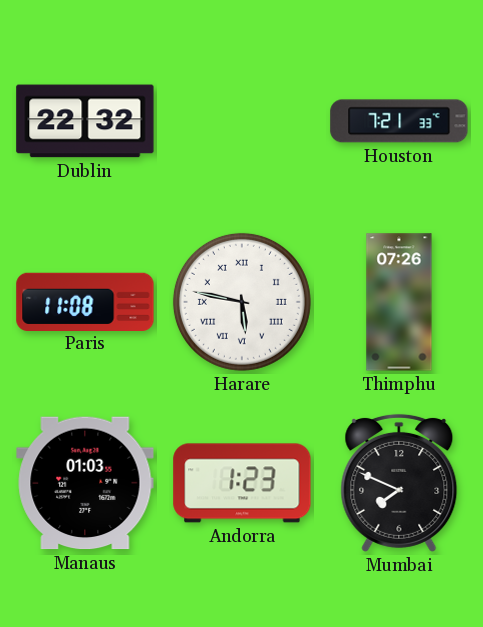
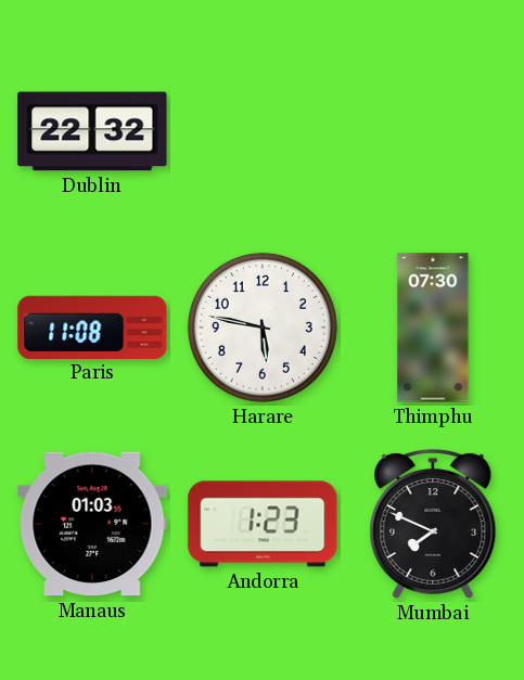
Houston: 7:21 -> none
Harare numerals: Roman -> Arabic
Thimphu: 07:26 -> 07:30
